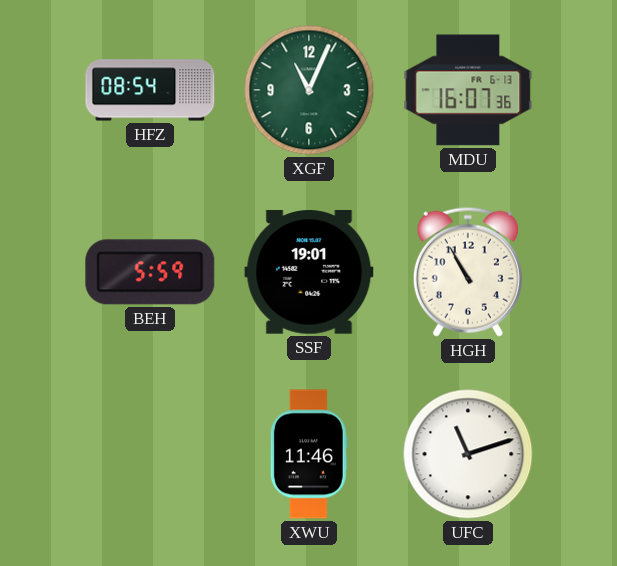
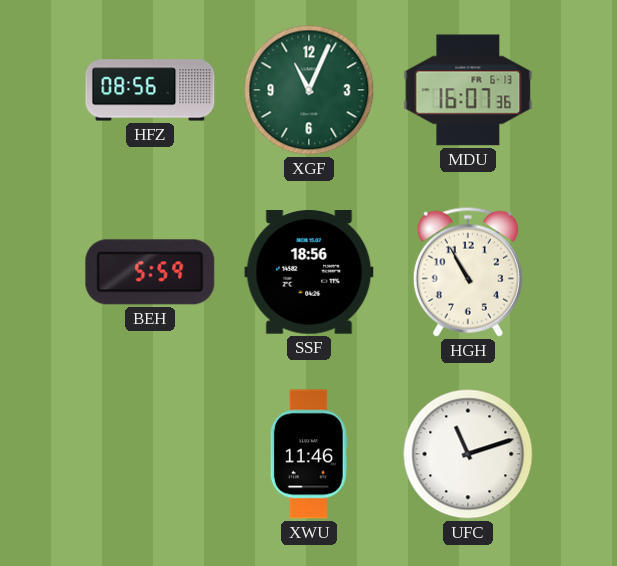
HFZ: 08:54 -> 08:56
SSF: 19:01 -> 18:56
